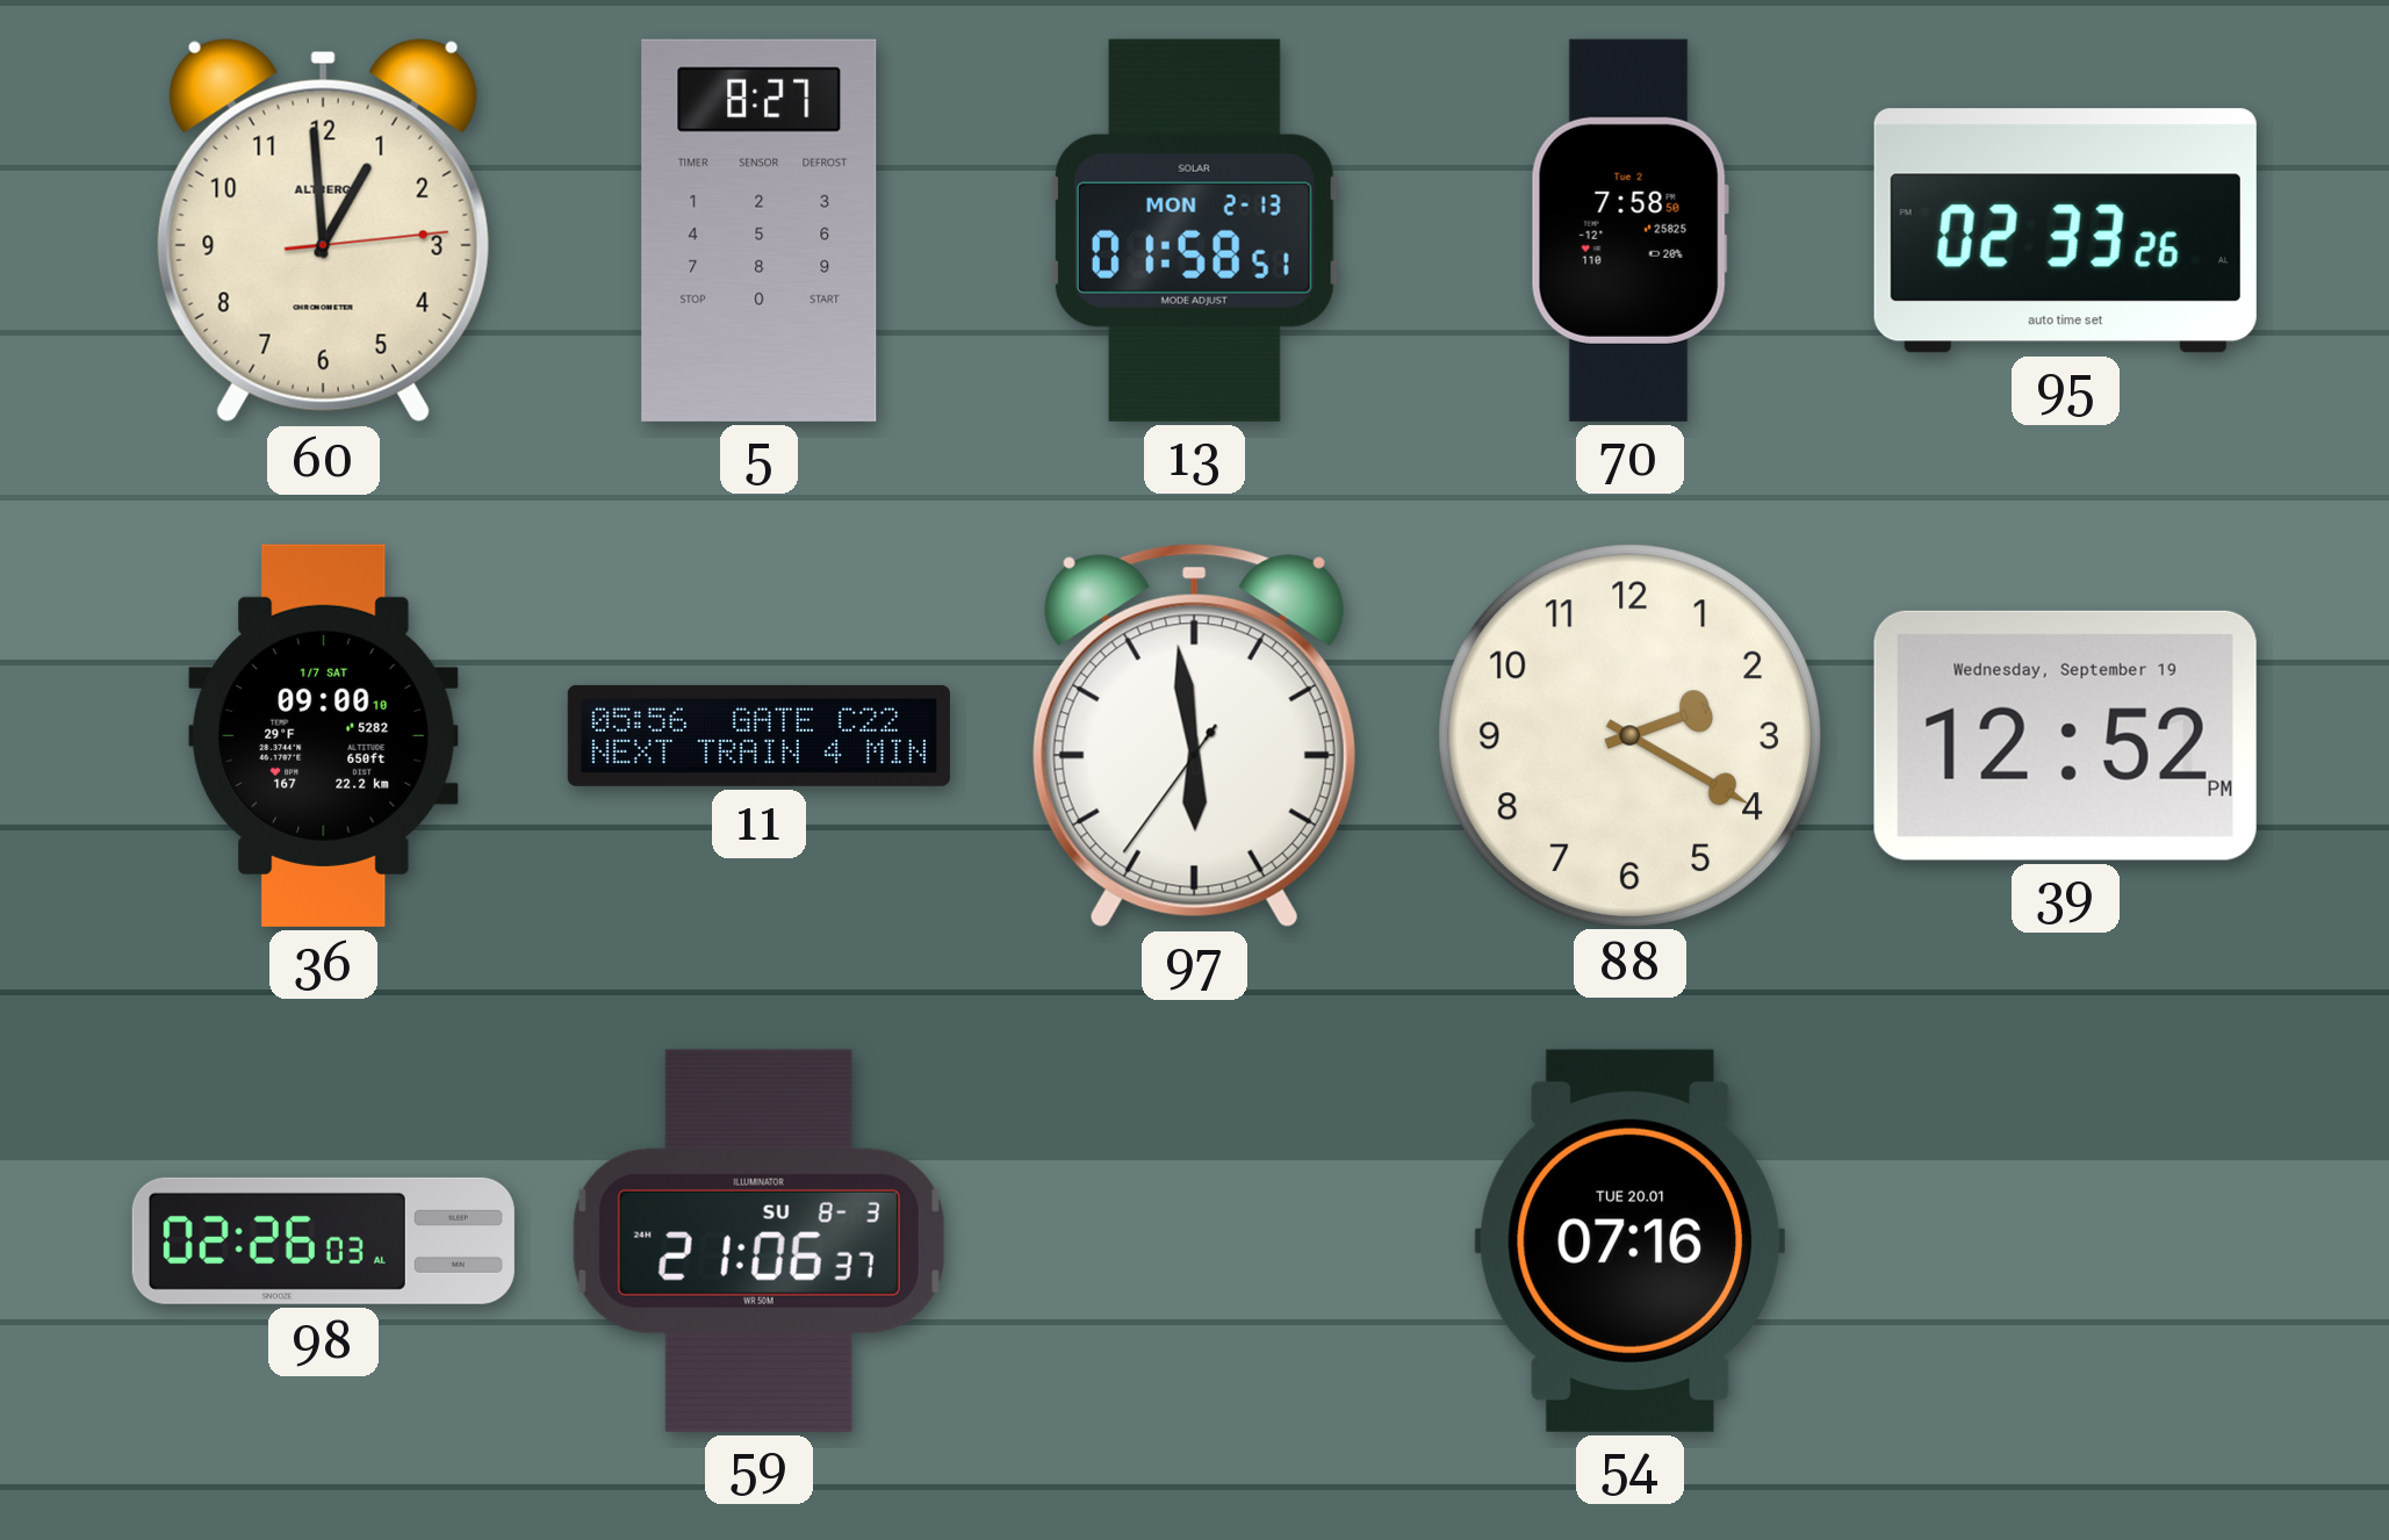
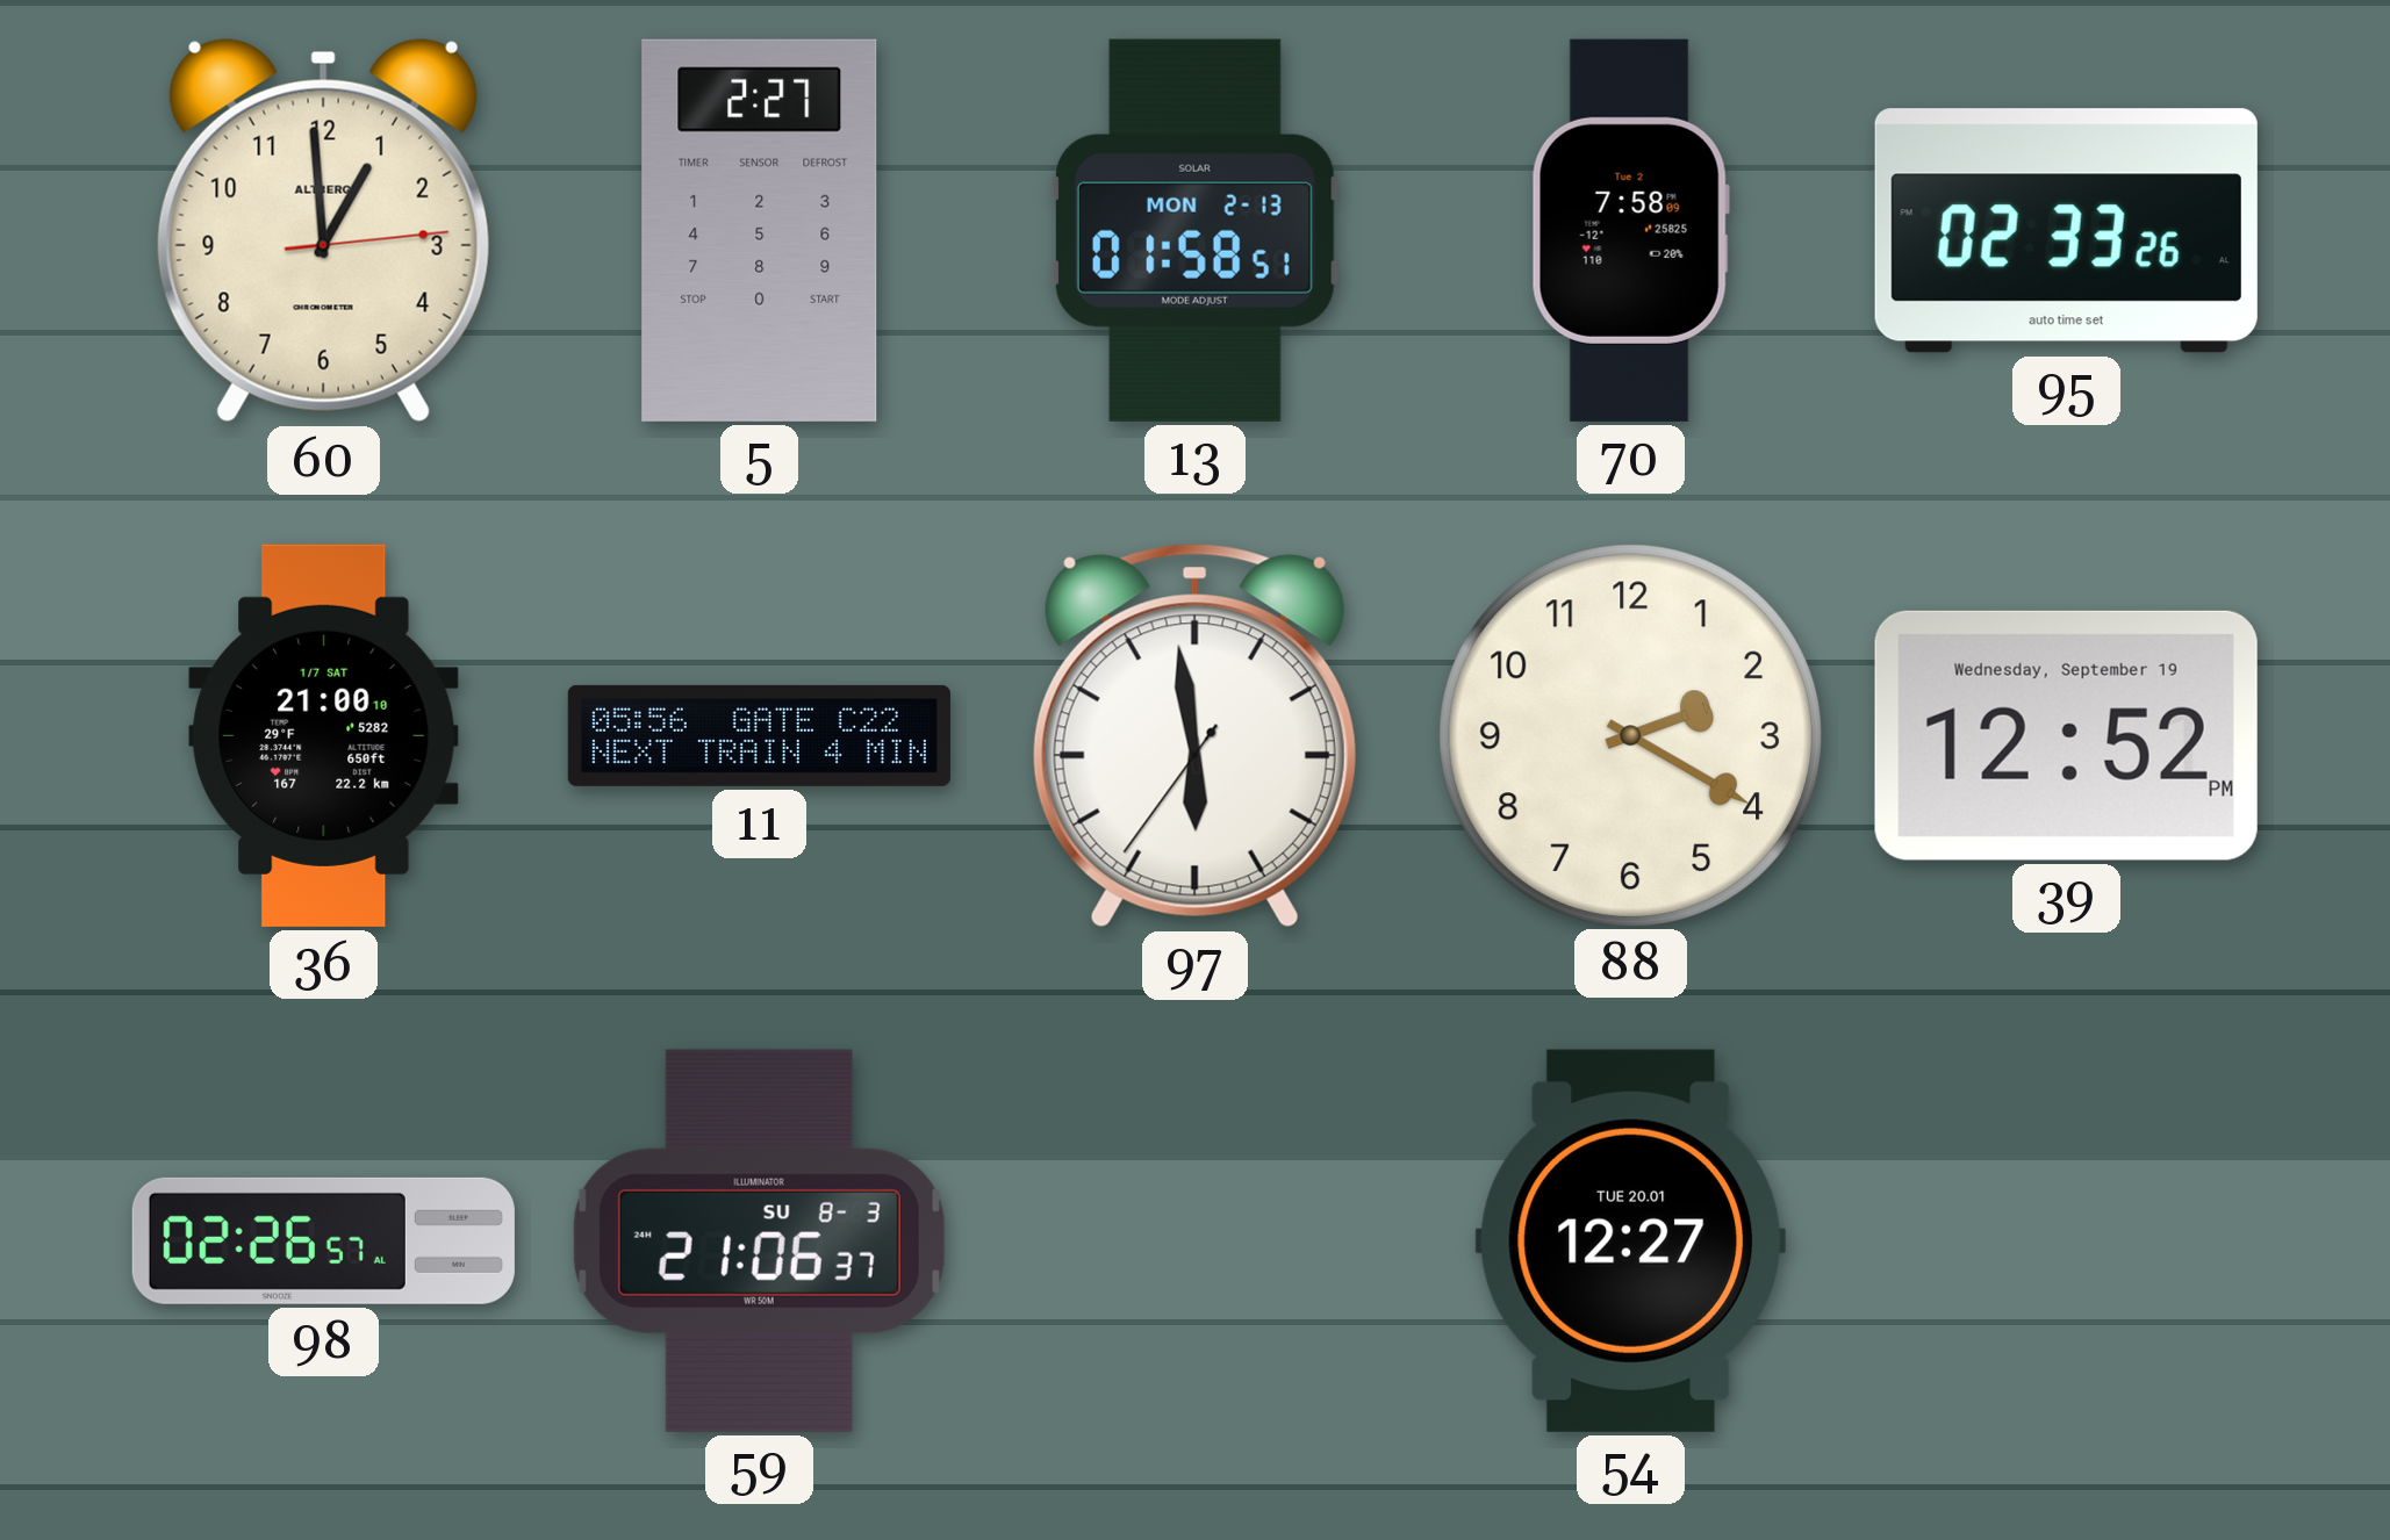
5: 8:27 -> 2:27
70: 7:58:50 -> 7:58:09
36: 09:00 -> 21:00
98: 02:26:03 -> 02:26:57
54: 07:16 -> 12:27
